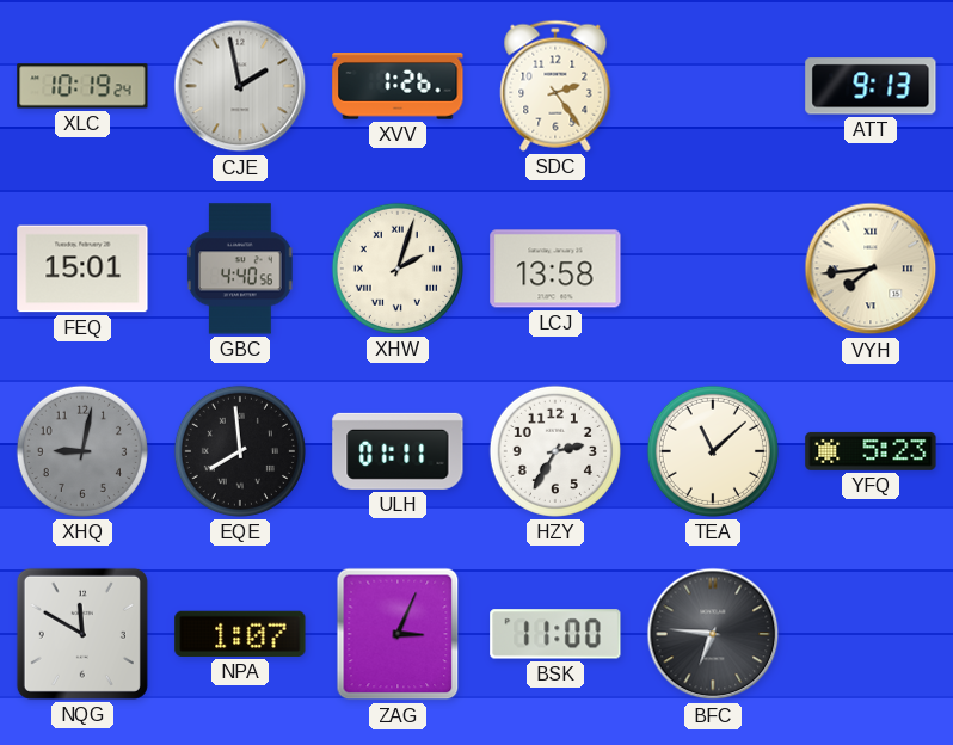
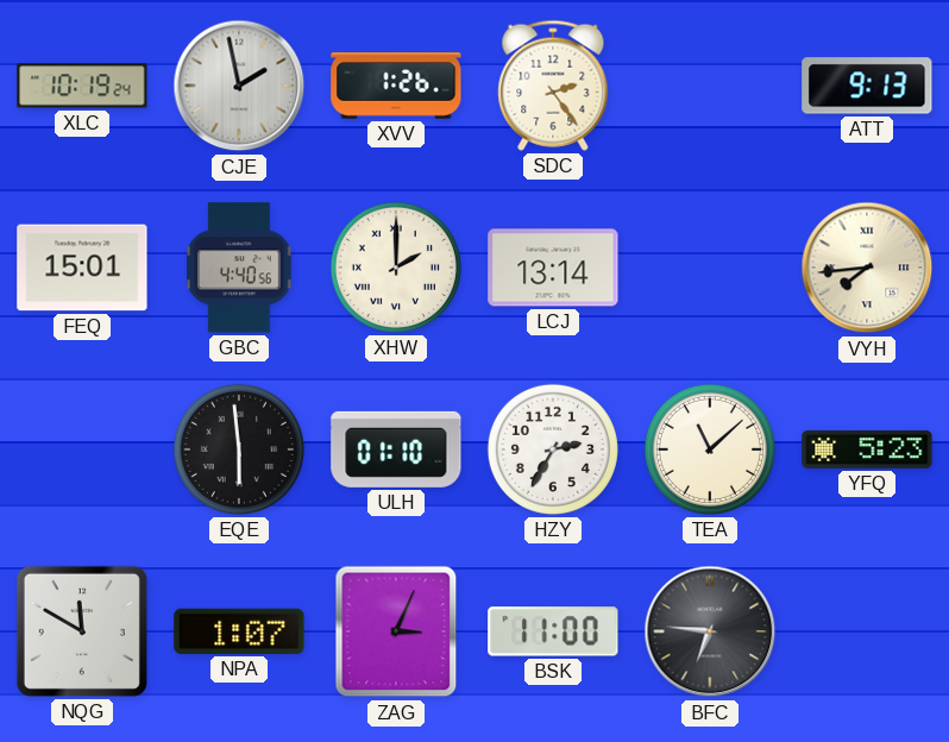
XHW: 2:03 -> 2:00
LCJ: 13:58 -> 13:14
XHQ: 9:02 -> none
EQE: 7:59 -> 5:59
ULH: 01:11 -> 01:10
